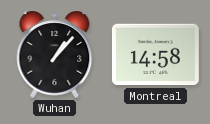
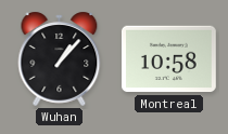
Montreal: 14:58 -> 10:58
